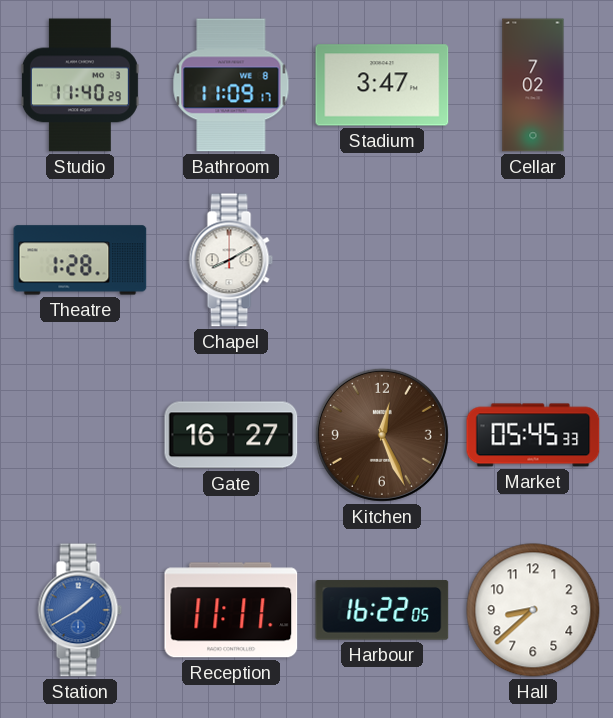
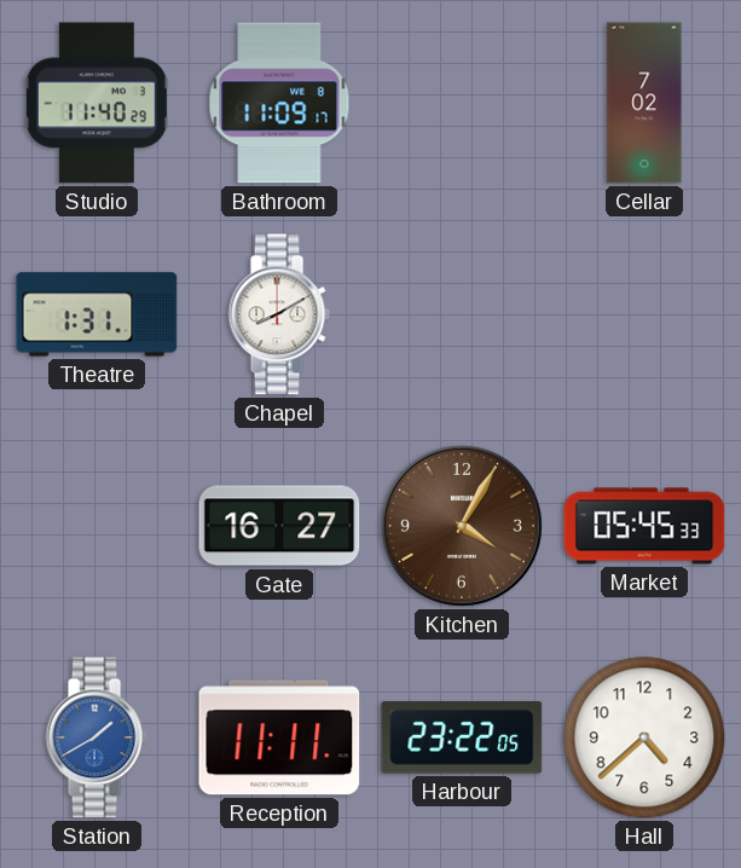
Stadium: 3:47 -> none
Theatre: 1:28 -> 1:31
Kitchen: 12:26 -> 4:05
Harbour: 16:22 -> 23:22
Hall: 8:38 -> 4:38
